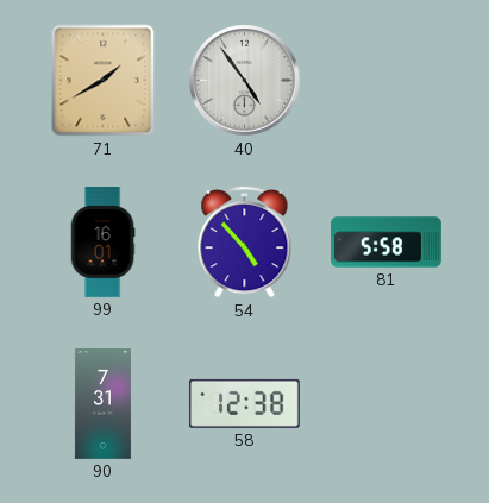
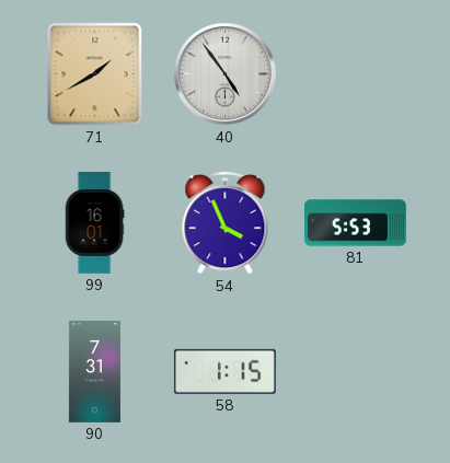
54: 4:53 -> 3:56
81: 5:58 -> 5:53
58: 12:38 -> 1:15
